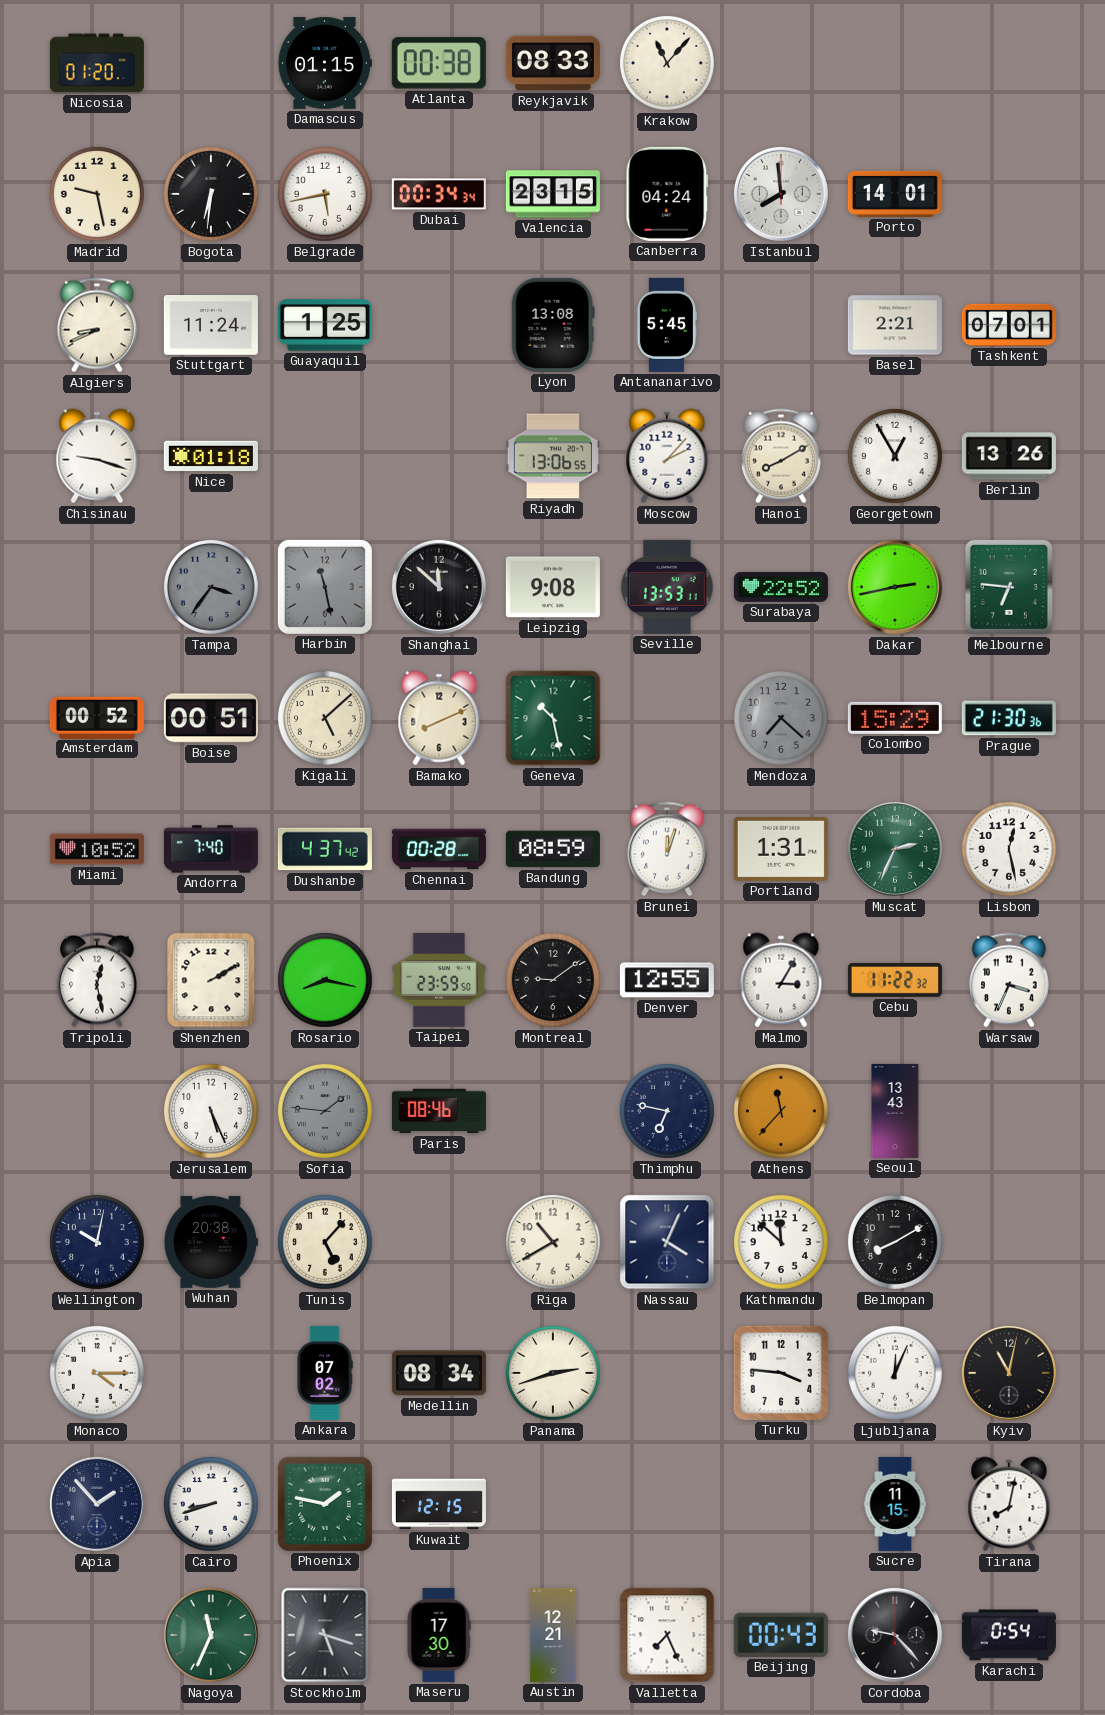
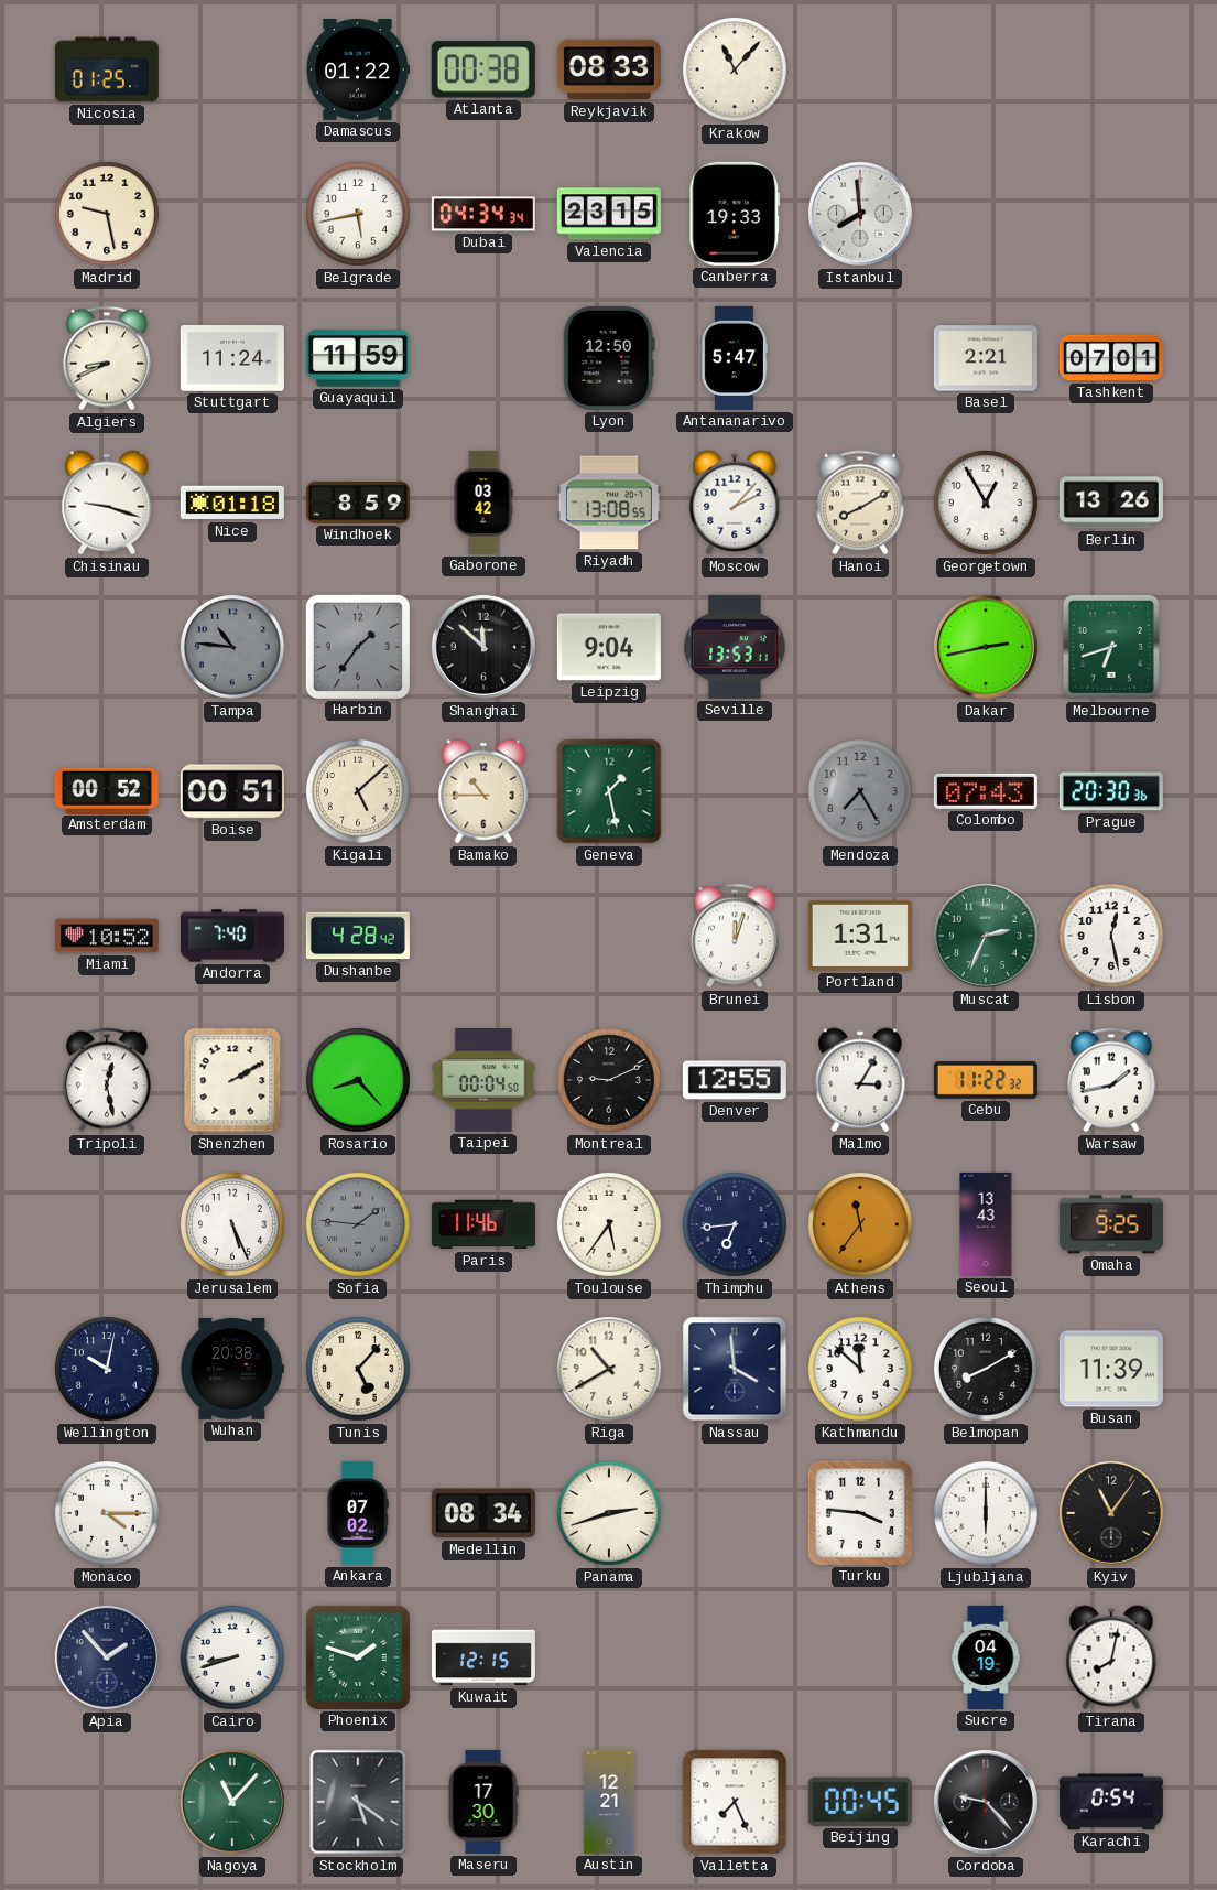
Nicosia: 01:20 -> 01:25
Damascus: 01:15 -> 01:22
Bogota: 6:31 -> none
Dubai: 00:34 -> 04:34
Canberra: 04:24 -> 19:33
Porto: 14:01 -> none
Guayaquil: 1:25 -> 11:59
Lyon: 13:08 -> 12:50
Antananarivo: 5:45 -> 5:47
Windhoek: none -> 8:59
Gaborone: none -> 03:42
Riyadh: 13:06 -> 13:08
Tampa: 3:36 -> 10:46
Harbin: 11:28 -> 1:36
Leipzig: 9:08 -> 9:04
Surabaya: 22:52 -> none
Melbourne: 6:46 -> 6:42
Bamako: 8:11 -> 10:45
Geneva: 10:28 -> 1:28
Mendoza: 7:22 -> 7:25
Colombo: 15:29 -> 07:43
Prague: 21:30 -> 20:30
Dushanbe: 4:37 -> 4:28
Chennai: 00:28 -> none
Bandung: 08:59 -> none
Rosario: 8:17 -> 8:23
Taipei: 23:59 -> 00:04
Montreal: 9:09 -> 9:11
Warsaw: 3:34 -> 1:43
Paris: 08:46 -> 11:46
Toulouse: none -> 5:36
Thimphu: 6:47 -> 6:44
Athens: 11:37 -> 11:36
Omaha: none -> 9:25
Nassau: 4:04 -> 3:59
Busan: none -> 11:39
Ljubljana: 12:04 -> 6:00
Kyiv: 11:02 -> 11:06
Phoenix: 1:47 -> 1:48
Sucre: 11:15 -> 04:19
Nagoya: 11:34 -> 11:07
Stockholm: 5:18 -> 5:21
Beijing: 00:43 -> 00:45
